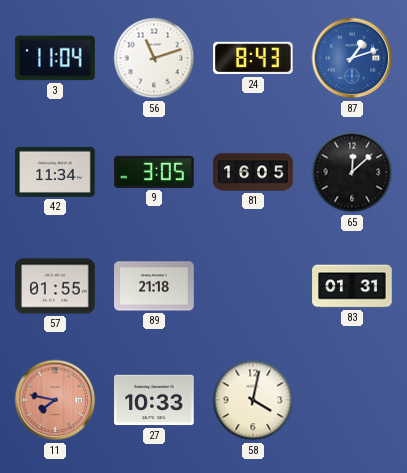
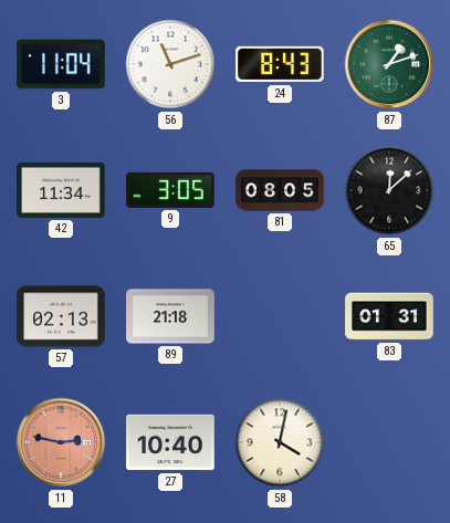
87 dial: blue -> green
81: 16:05 -> 08:05
57: 01:55 -> 02:13
11: 7:47 -> 2:47
27: 10:33 -> 10:40
